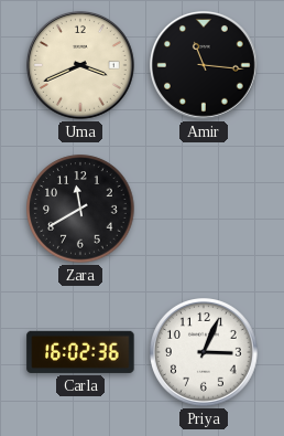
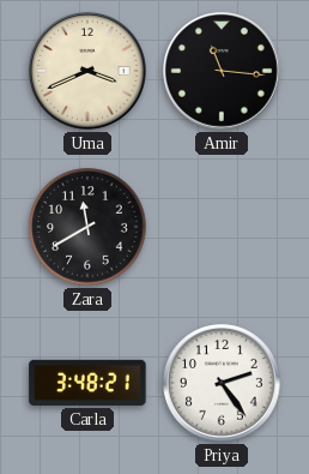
Carla: 16:02 -> 3:48
Priya: 3:04 -> 2:24
